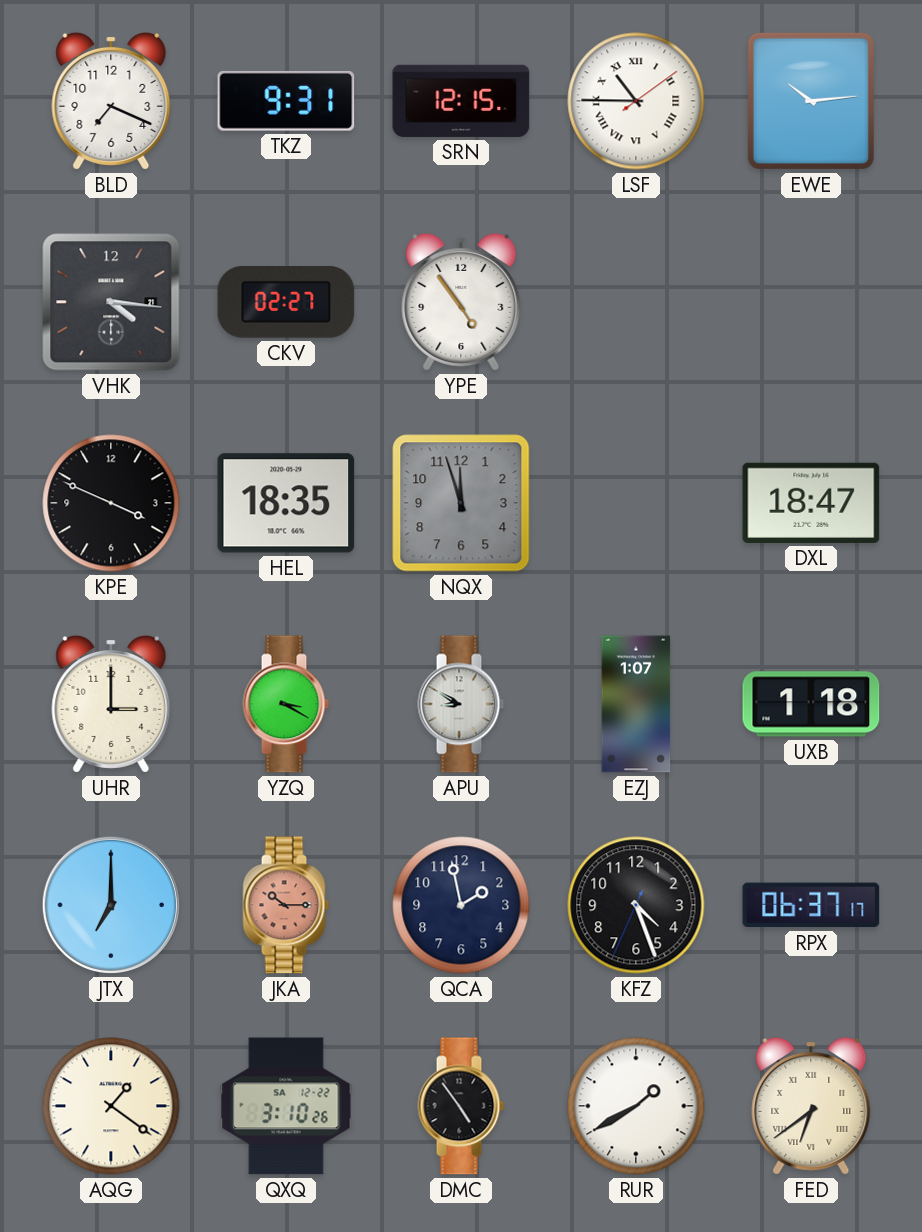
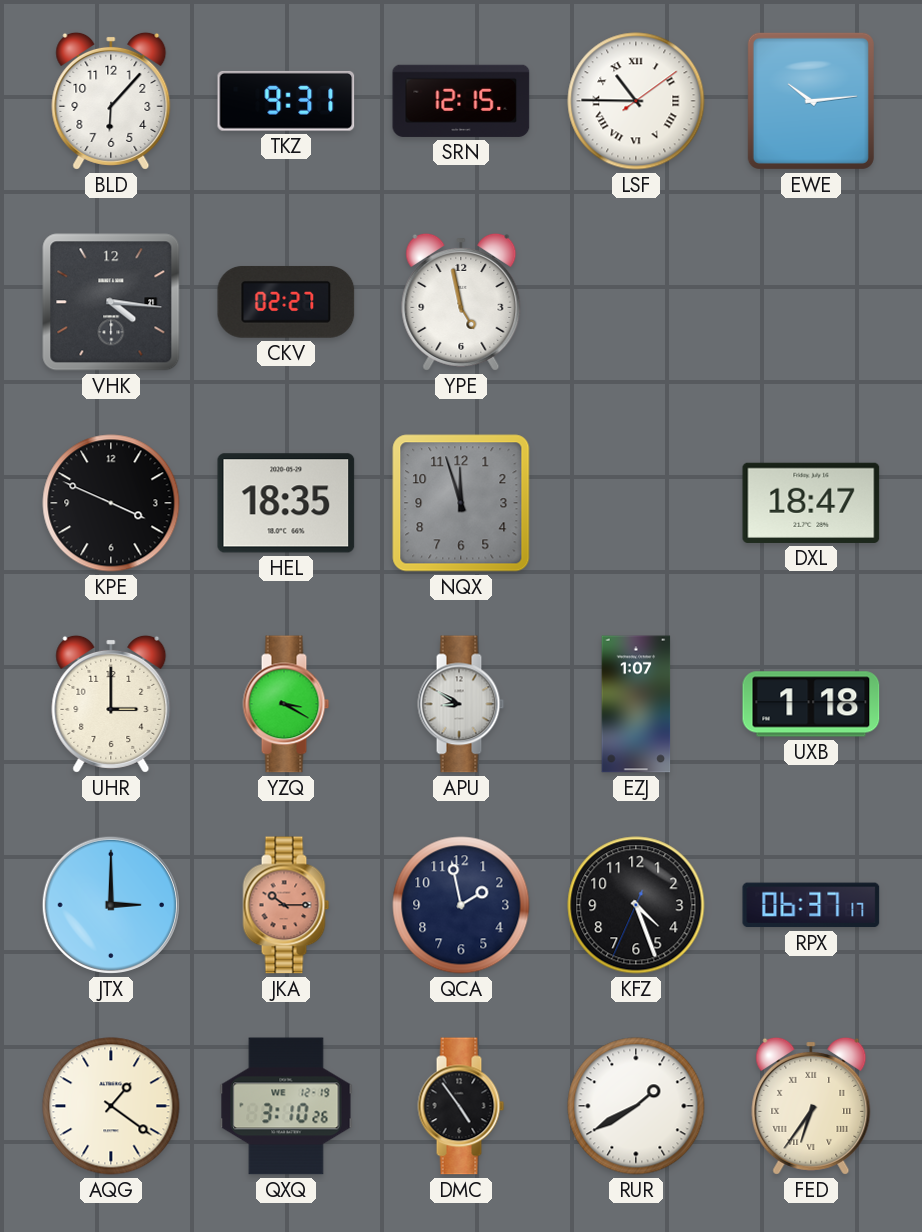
BLD: 7:19 -> 6:07
YPE: 4:54 -> 4:58
JTX: 7:00 -> 3:00
QXQ date: SA 12-22 -> WE 12-19
FED: 6:39 -> 6:36
